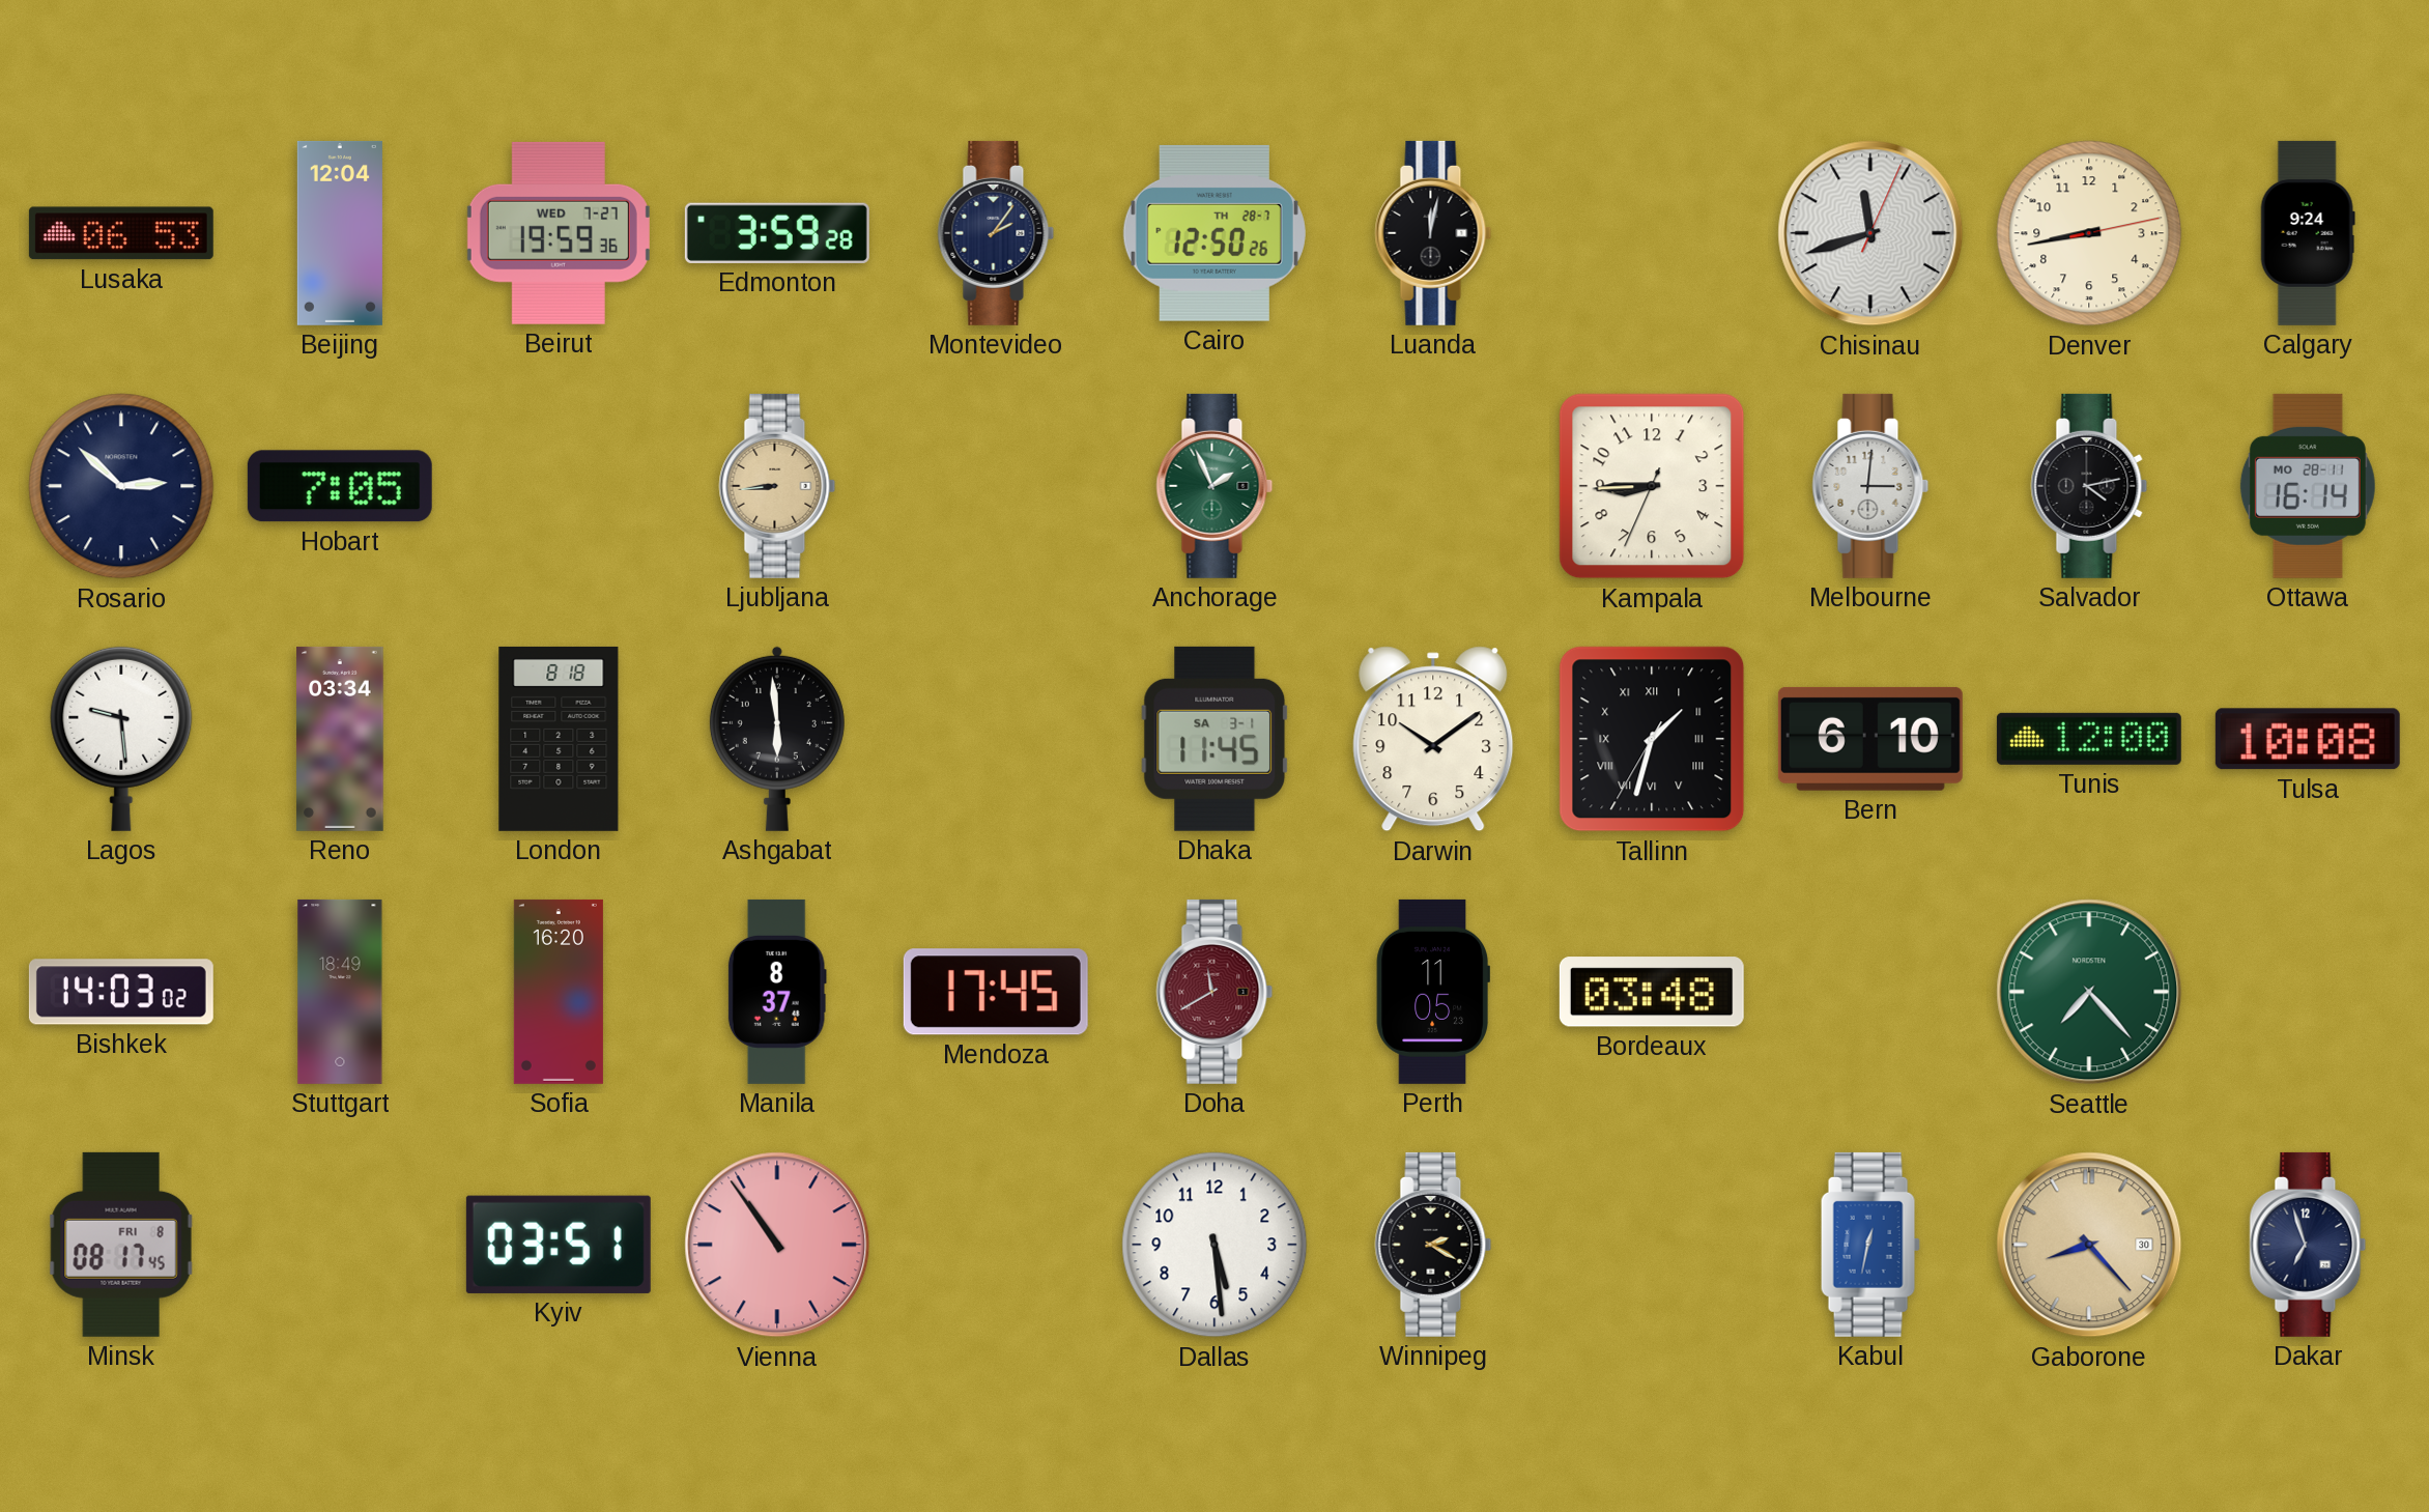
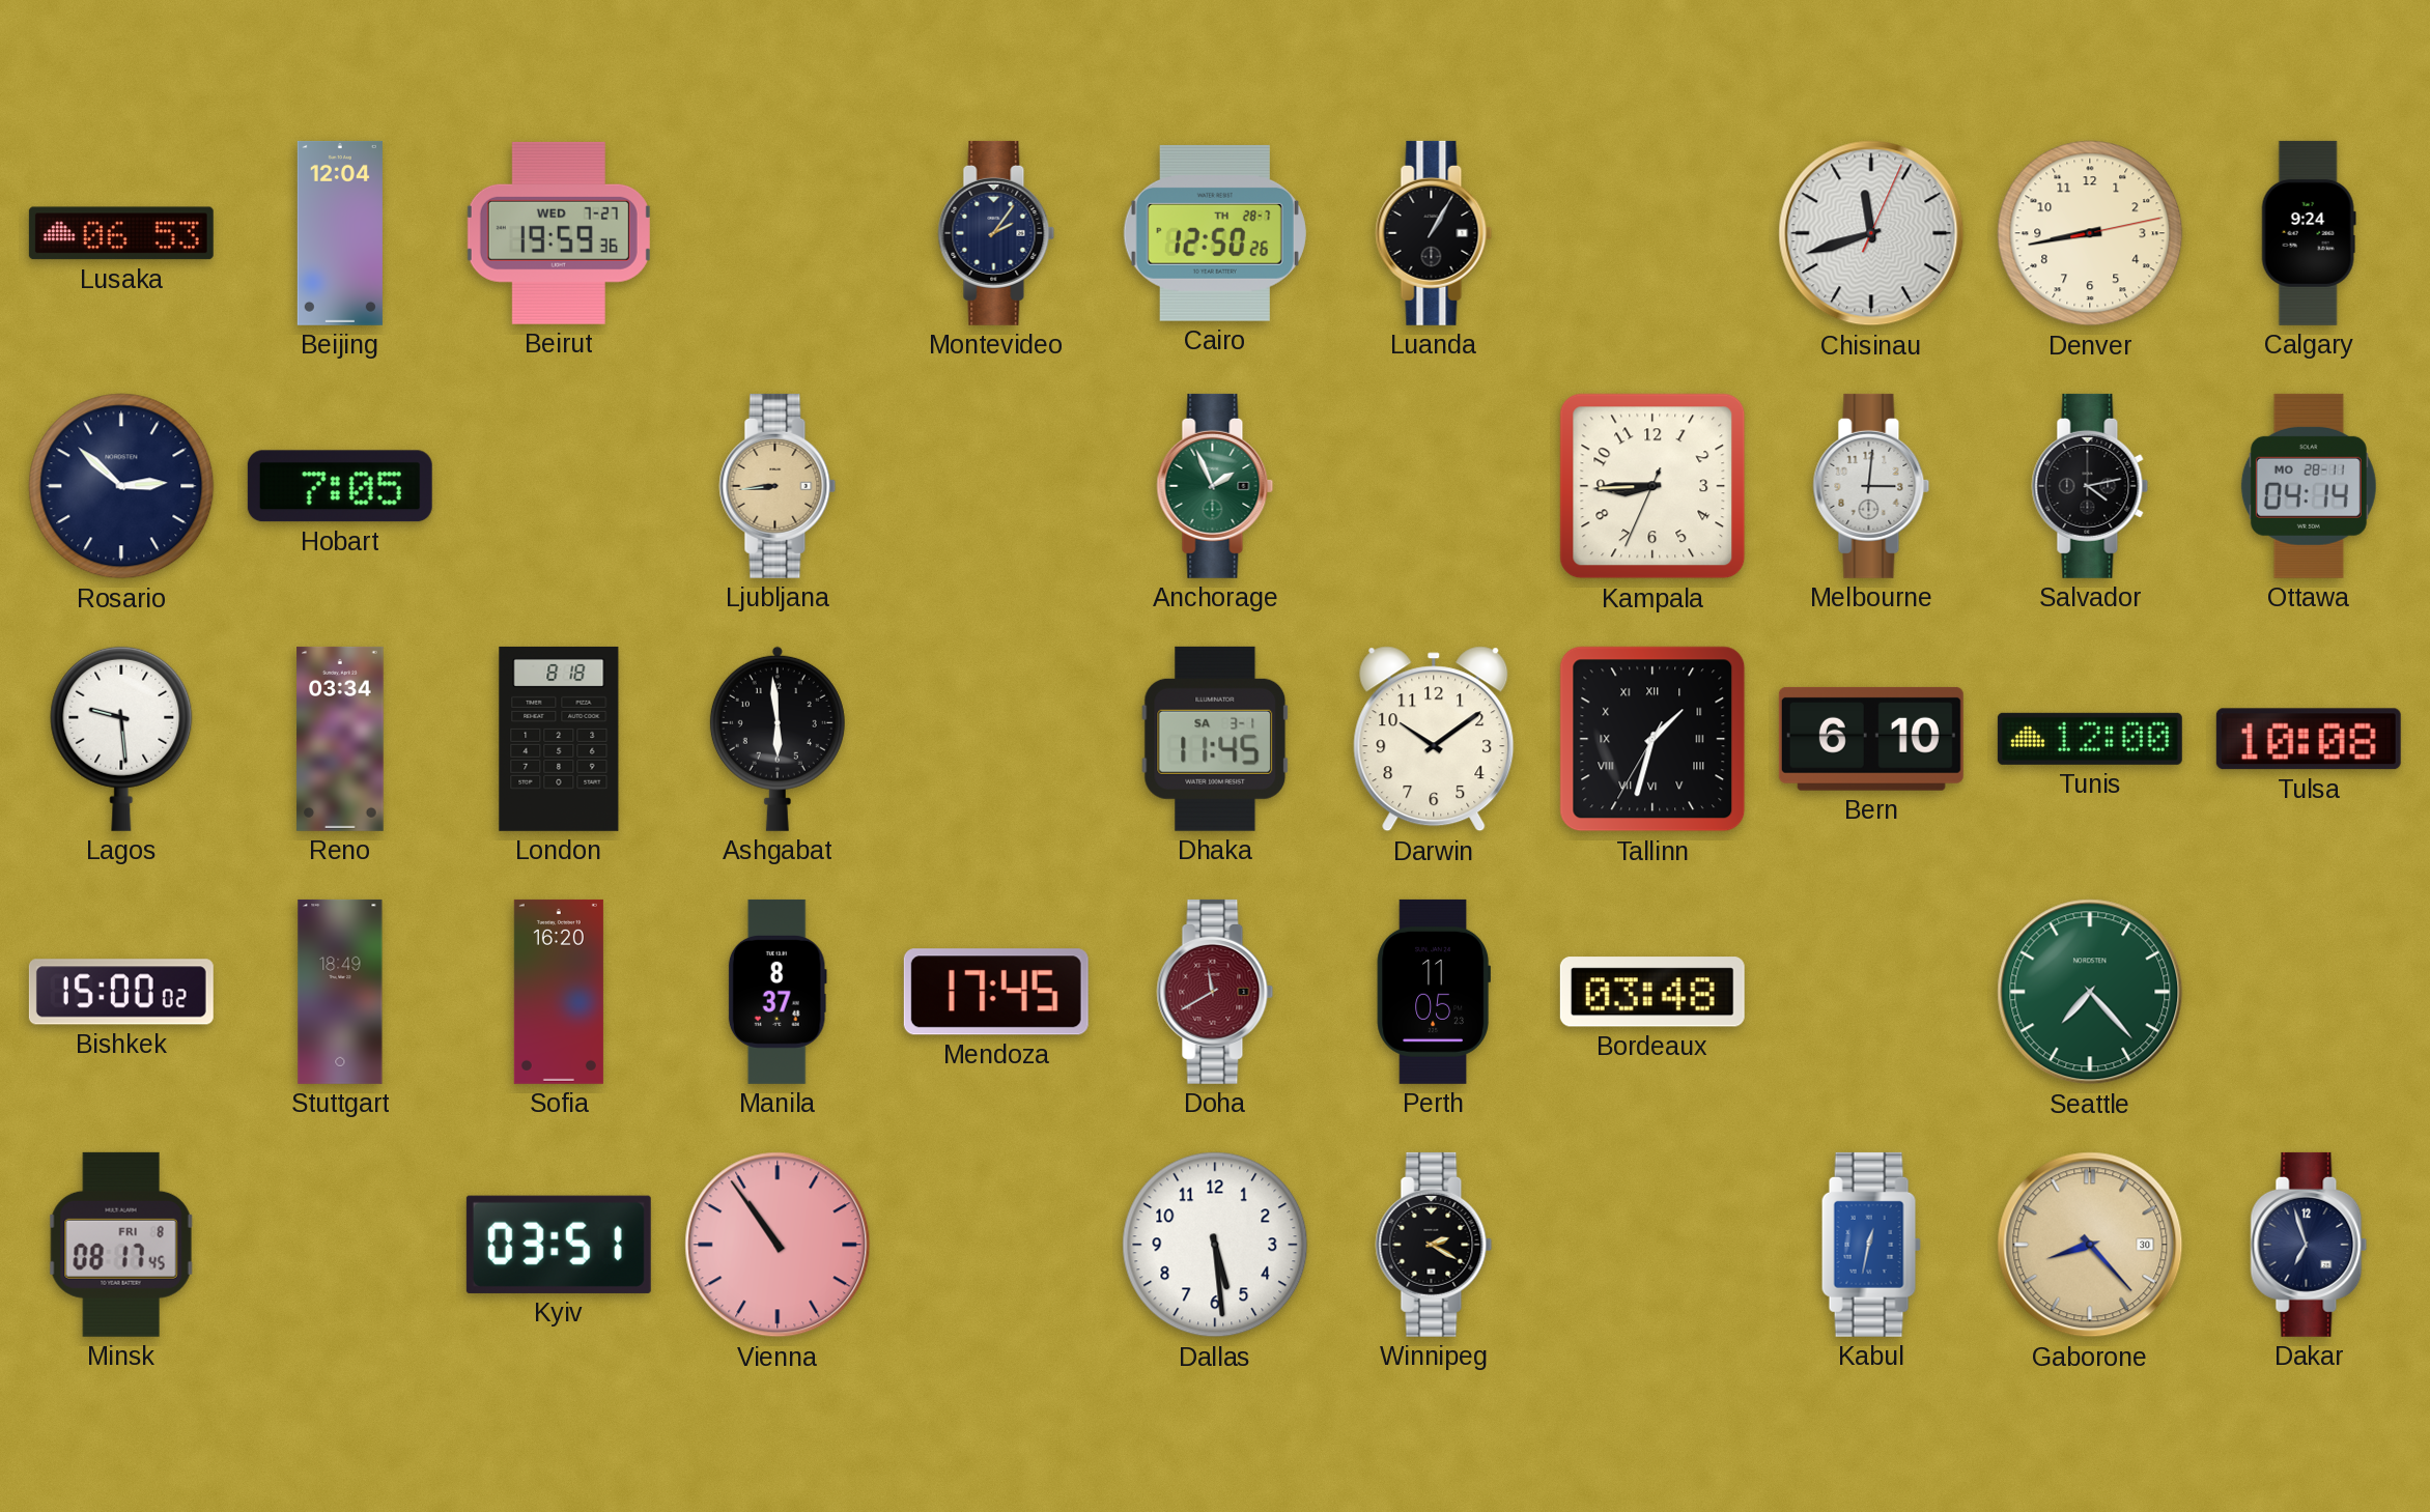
Edmonton: 3:59 -> none
Luanda: 12:02 -> 1:05
Ottawa: 16:14 -> 04:14
Bishkek: 14:03 -> 15:00
